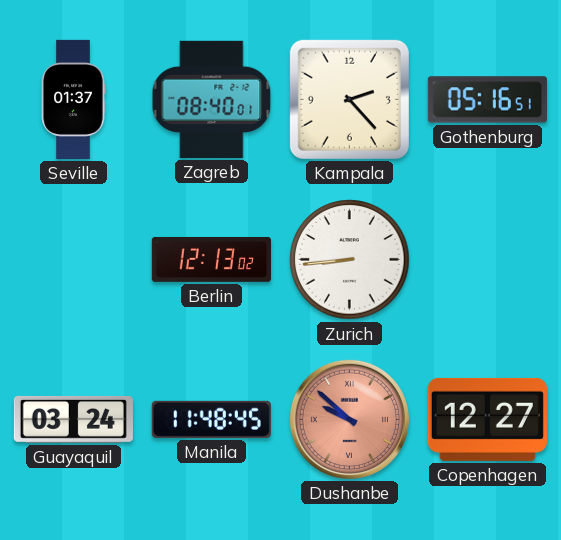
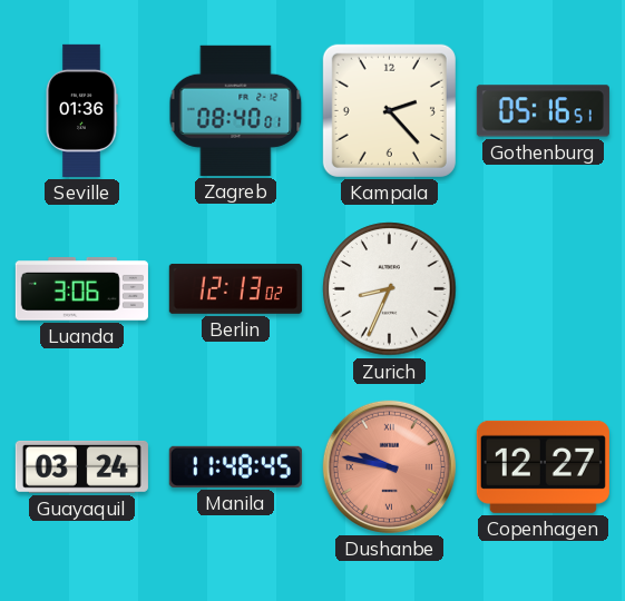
Seville: 01:37 -> 01:36
Luanda: none -> 3:06
Zurich: 8:44 -> 8:34
Dushanbe: 9:52 -> 9:47
